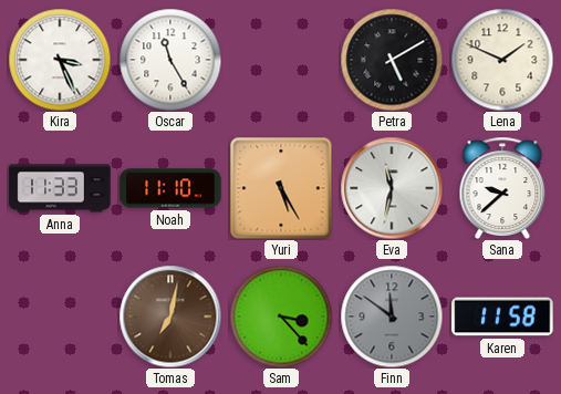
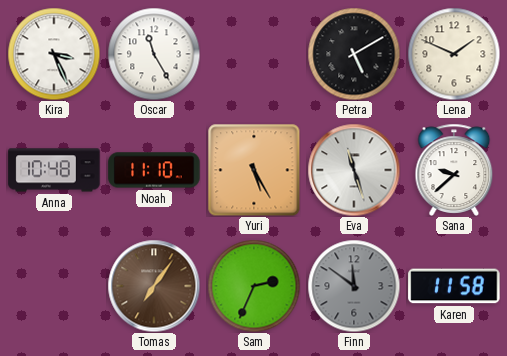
Anna: 11:33 -> 10:48
Eva: 11:32 -> 11:27
Tomas: 7:02 -> 7:06
Sam: 3:23 -> 2:34
